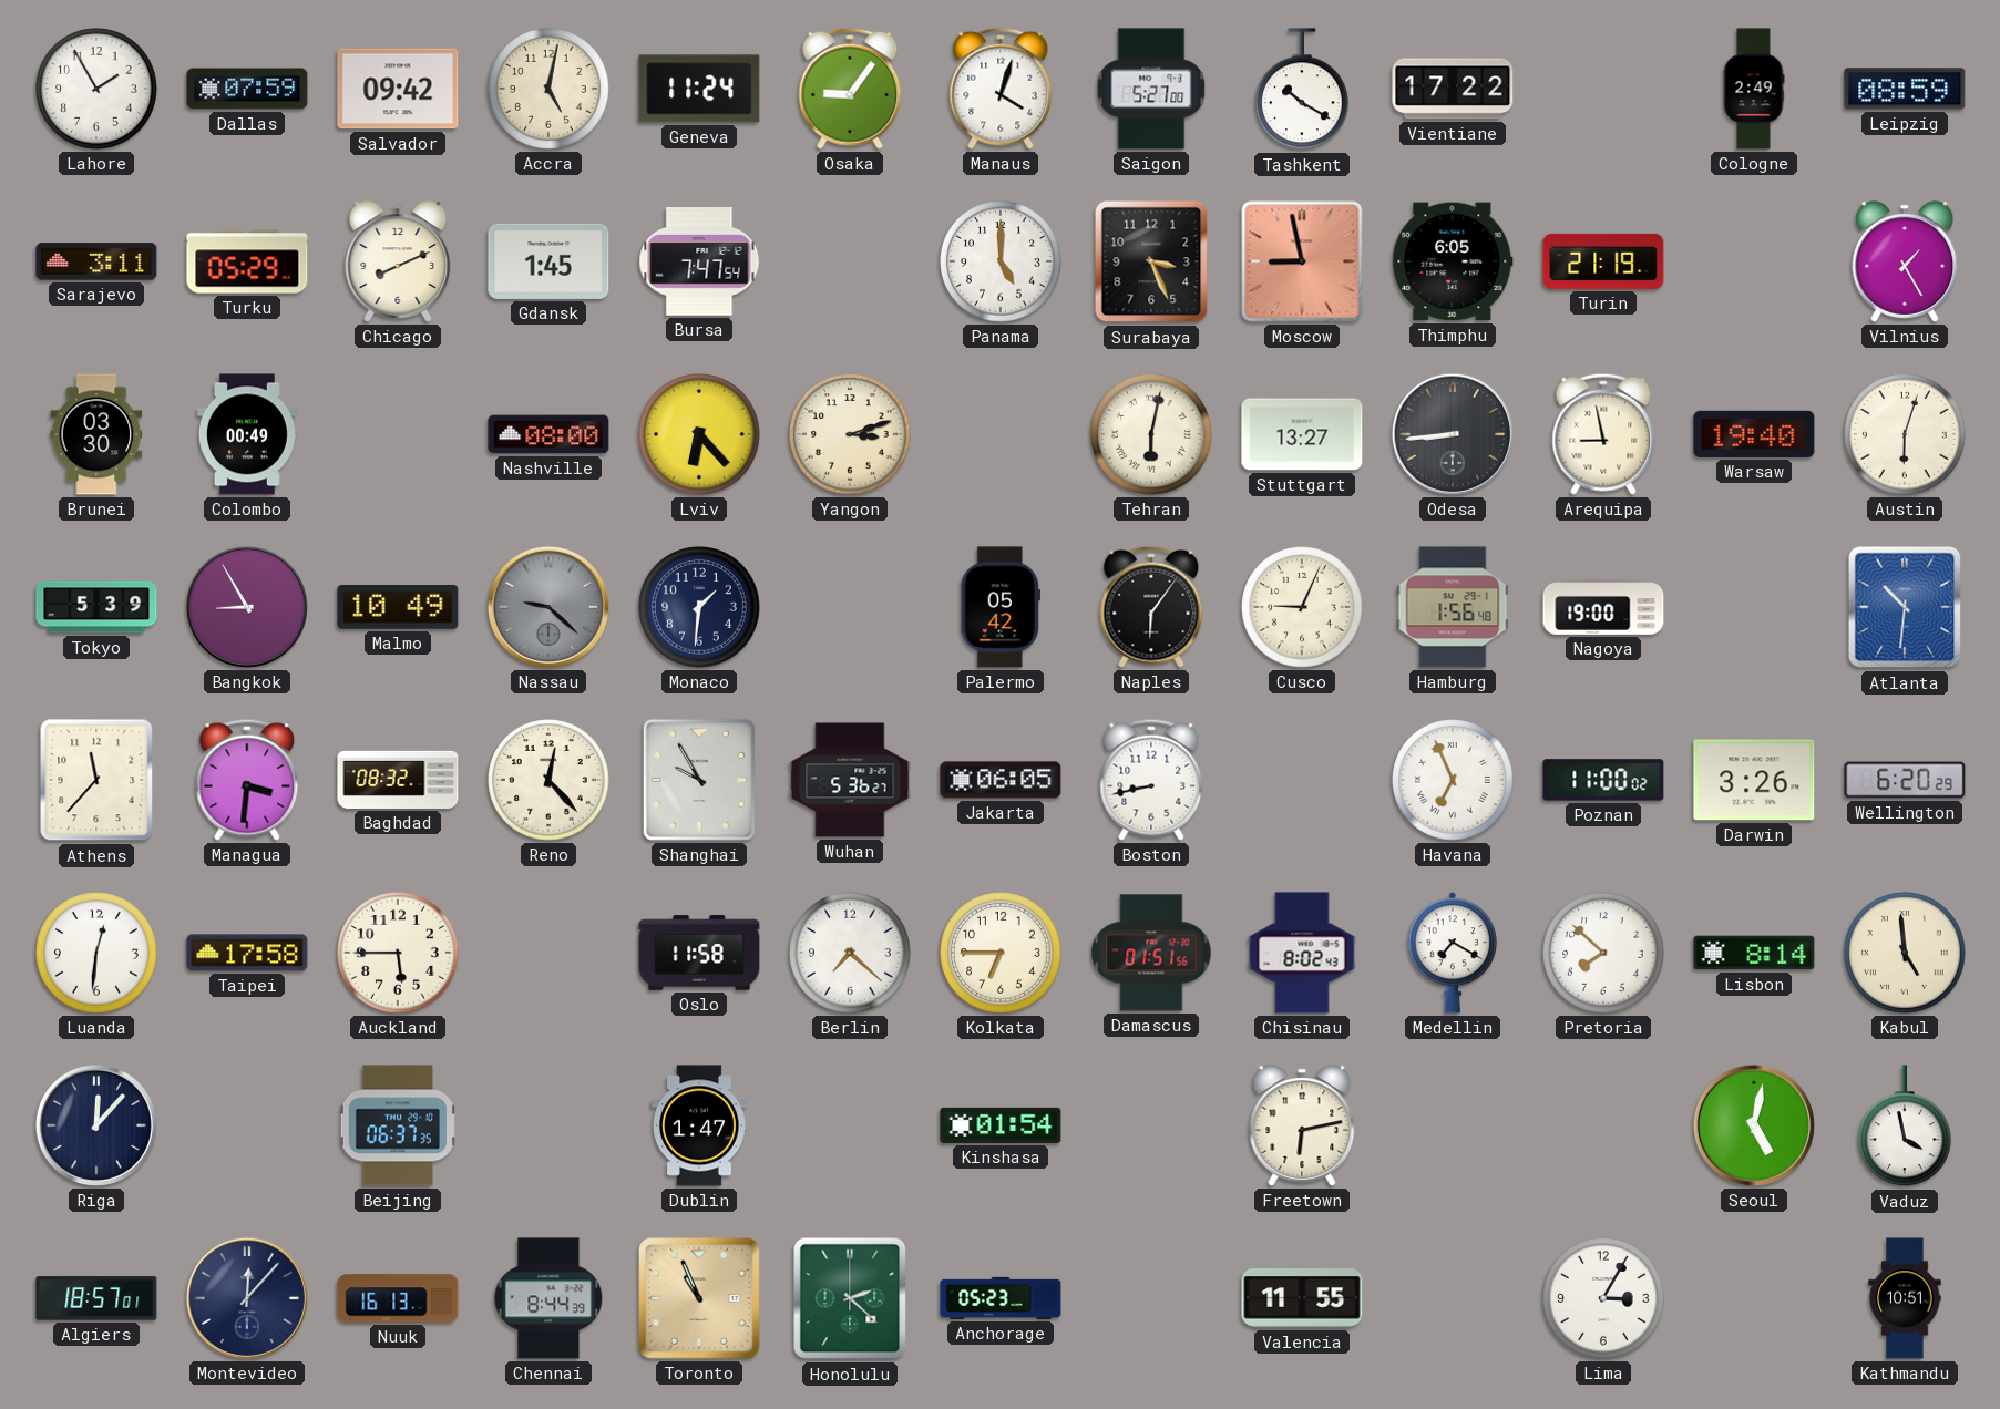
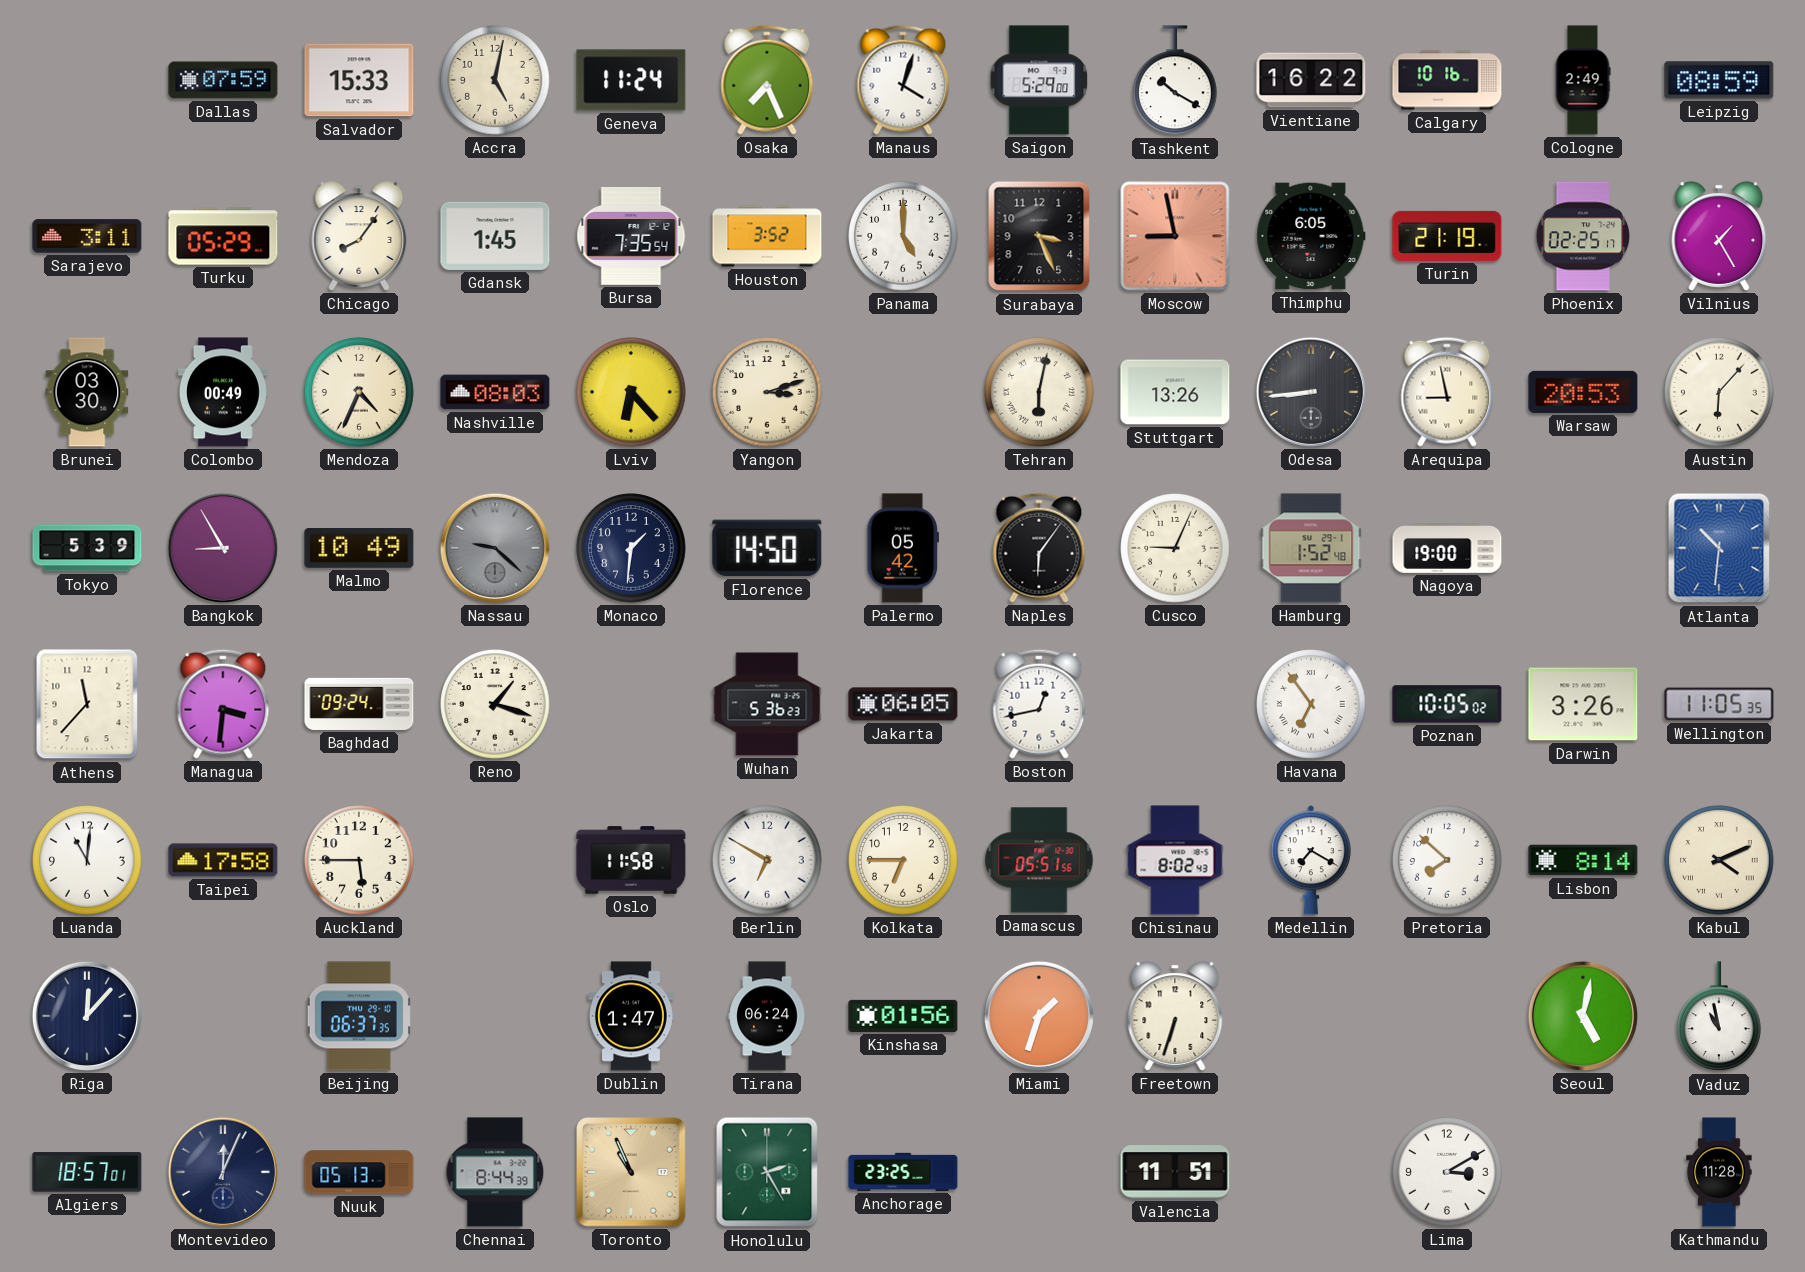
Lahore: 1:55 -> none
Salvador: 09:42 -> 15:33
Osaka: 9:06 -> 7:26
Saigon: 5:27 -> 5:29
Vientiane: 17:22 -> 16:22
Calgary: none -> 10:16
Chicago: 8:11 -> 8:06
Bursa: 7:47 -> 7:35
Houston: none -> 3:52
Phoenix: none -> 02:25
Mendoza: none -> 4:34
Nashville: 08:00 -> 08:03
Stuttgart: 13:27 -> 13:26
Warsaw: 19:40 -> 20:53
Austin: 6:03 -> 6:07
Florence: none -> 14:50
Hamburg: 1:56 -> 1:52
Baghdad: 08:32 -> 09:24
Reno: 12:23 -> 1:18
Shanghai: 9:55 -> none
Wuhan: 5:36:27 -> 5:36:23
Boston: 8:43 -> 12:43
Havana: 6:56 -> 6:54
Poznan: 11:00 -> 10:05
Wellington: 6:20 -> 11:05
Luanda: 12:31 -> 11:01
Berlin: 7:22 -> 6:50
Damascus: 01:51 -> 05:51
Kabul: 4:59 -> 4:11
Tirana: none -> 06:24
Kinshasa: 01:54 -> 01:56
Miami: none -> 1:33
Freetown: 6:13 -> 6:33
Vaduz: 3:58 -> 10:58
Montevideo: 12:07 -> 12:04
Nuuk: 16:13 -> 05:13
Honolulu: 2:22 -> 2:25
Anchorage: 05:23 -> 23:25
Valencia: 11:55 -> 11:51
Lima: 3:05 -> 3:10
Kathmandu: 10:51 -> 11:28
